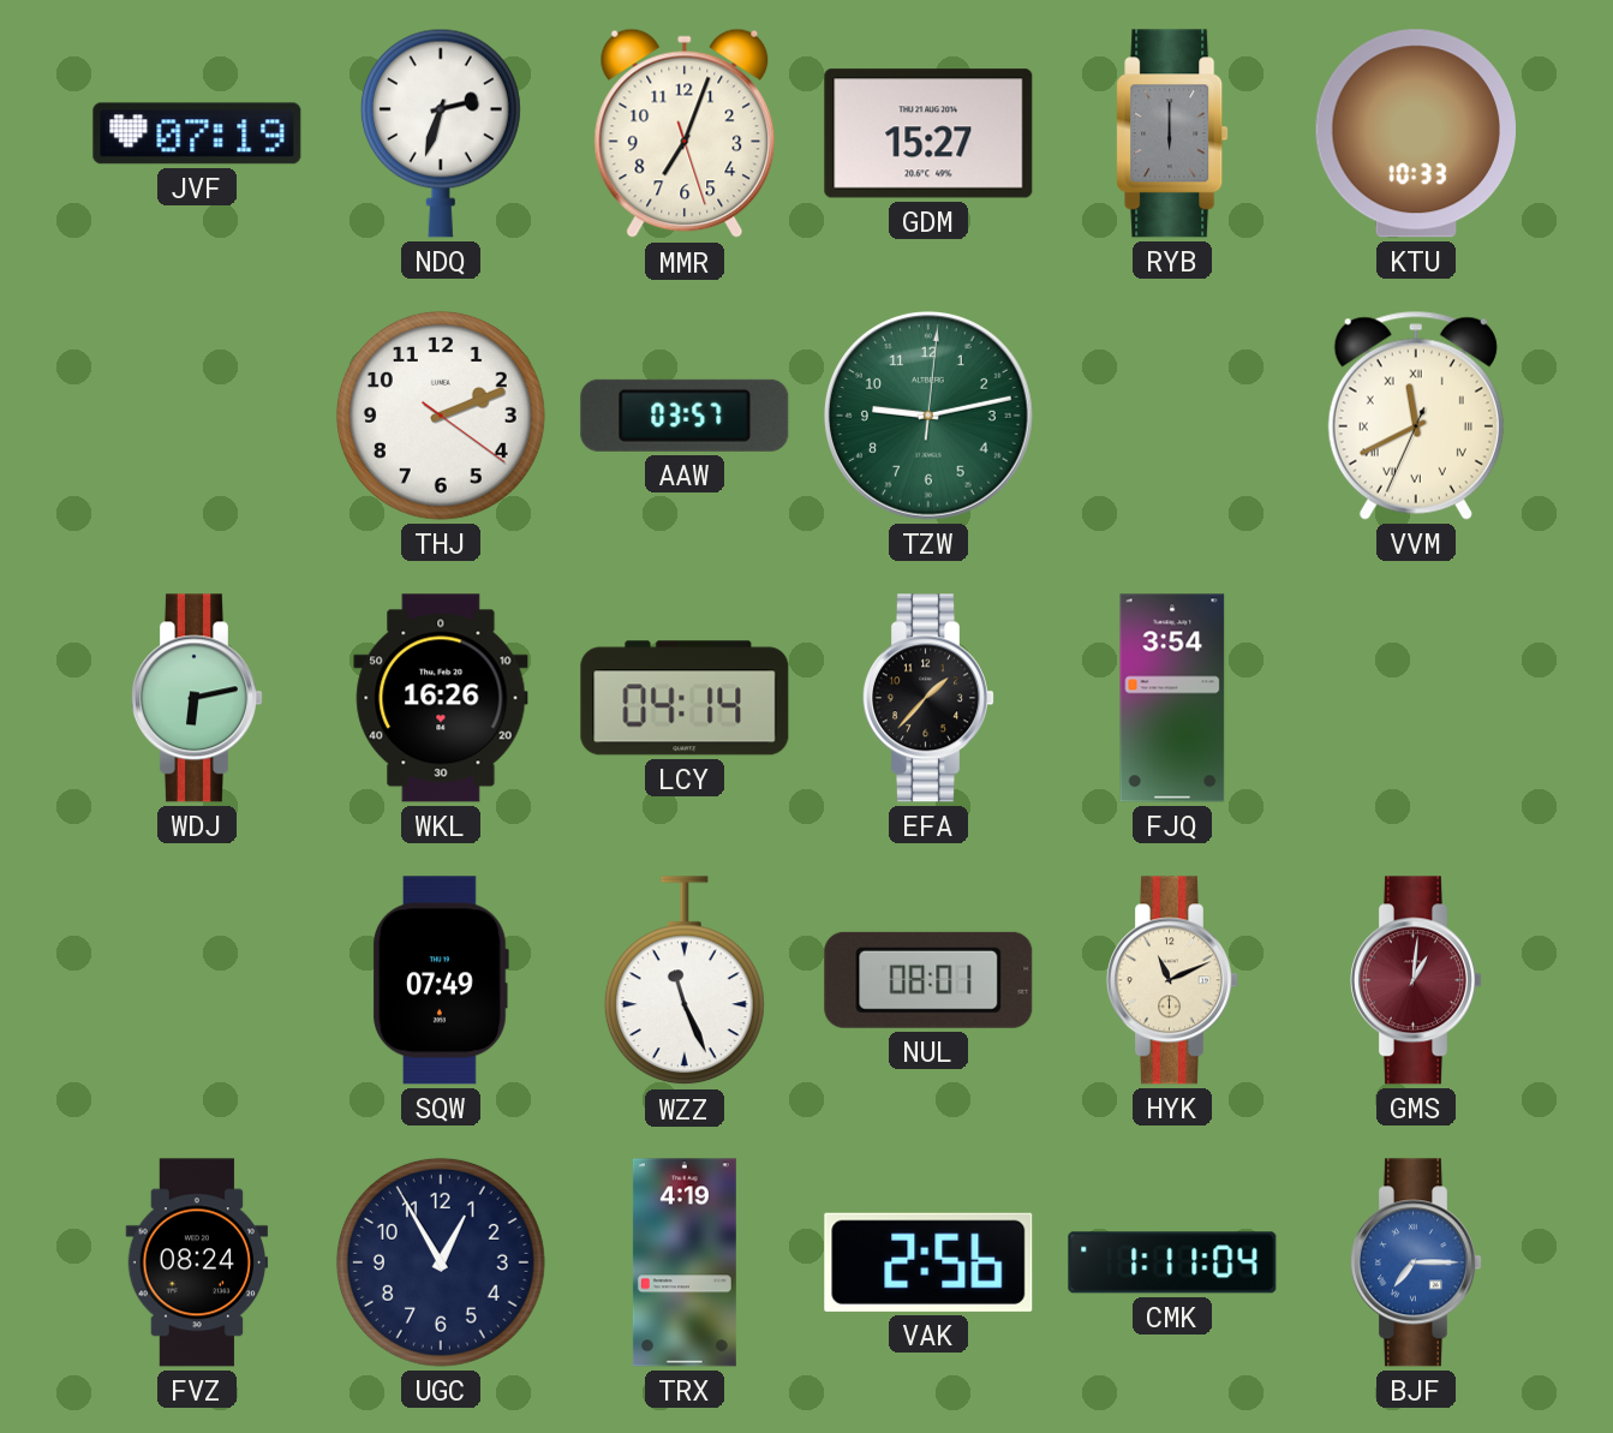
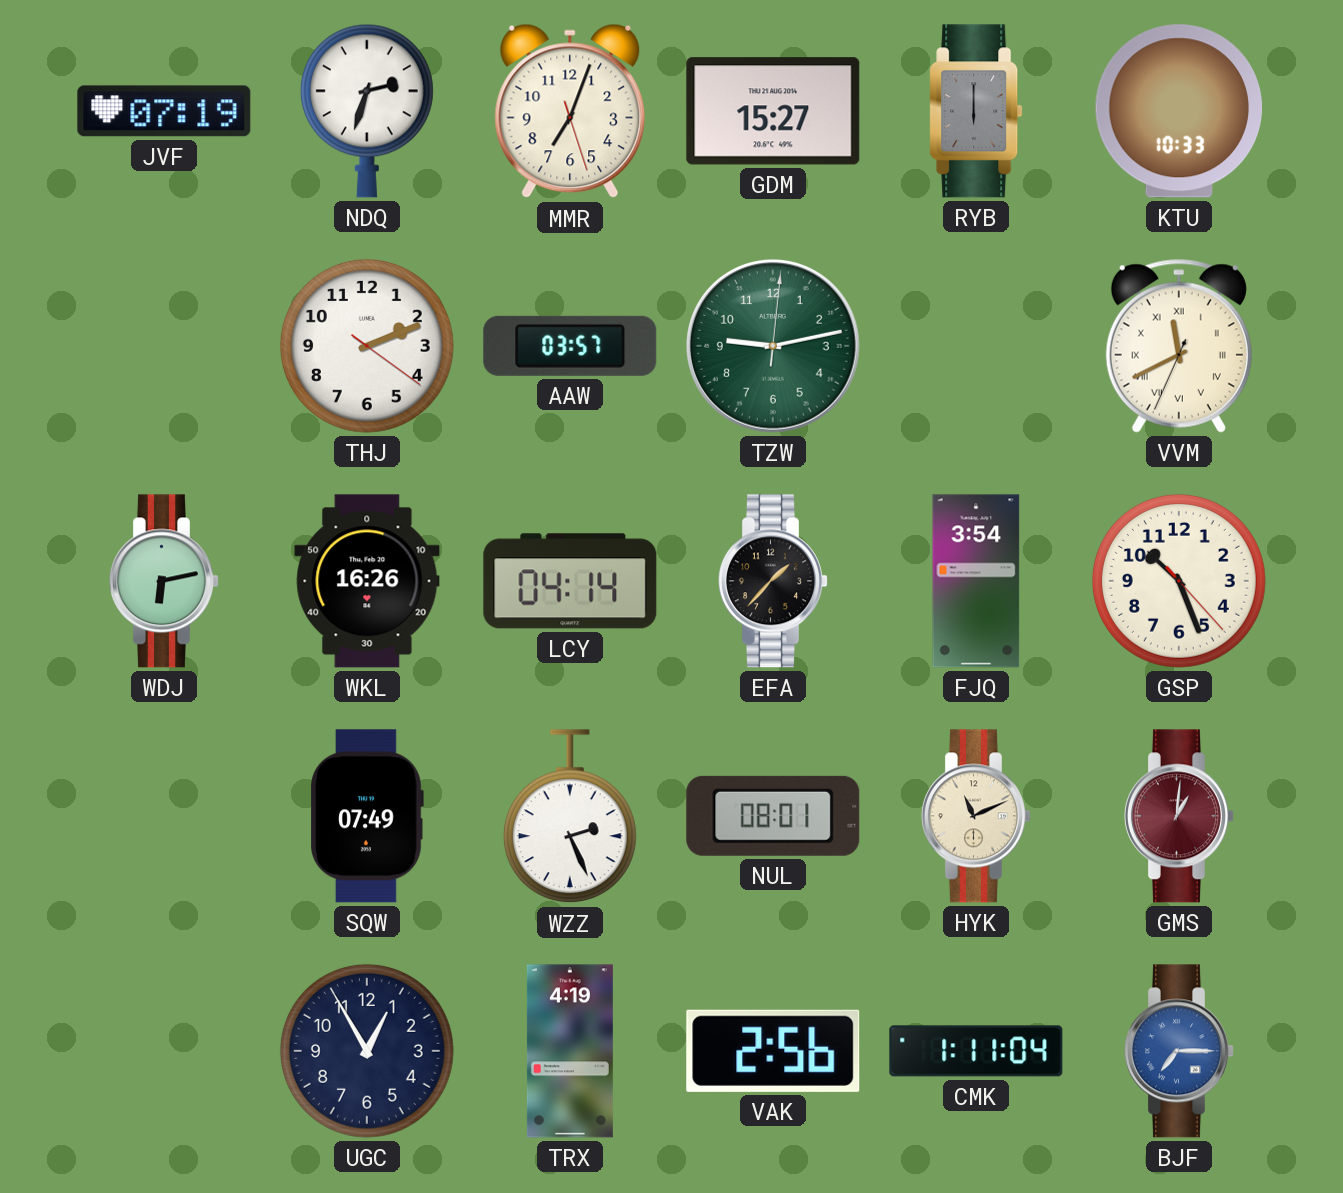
GSP: none -> 10:26
WZZ: 11:26 -> 2:26
FVZ: 08:24 -> none
